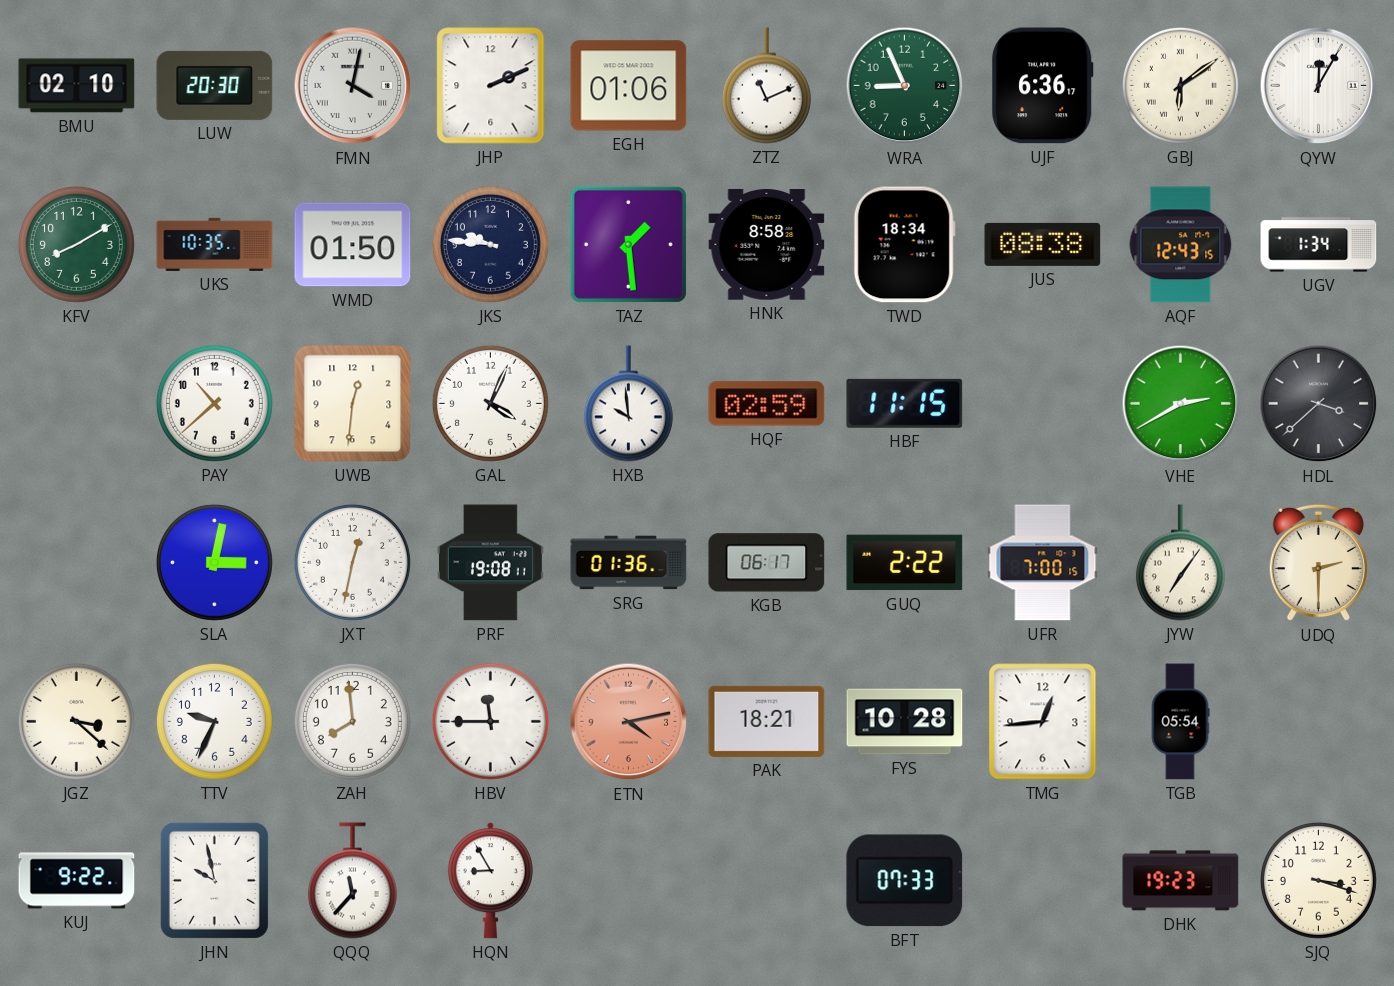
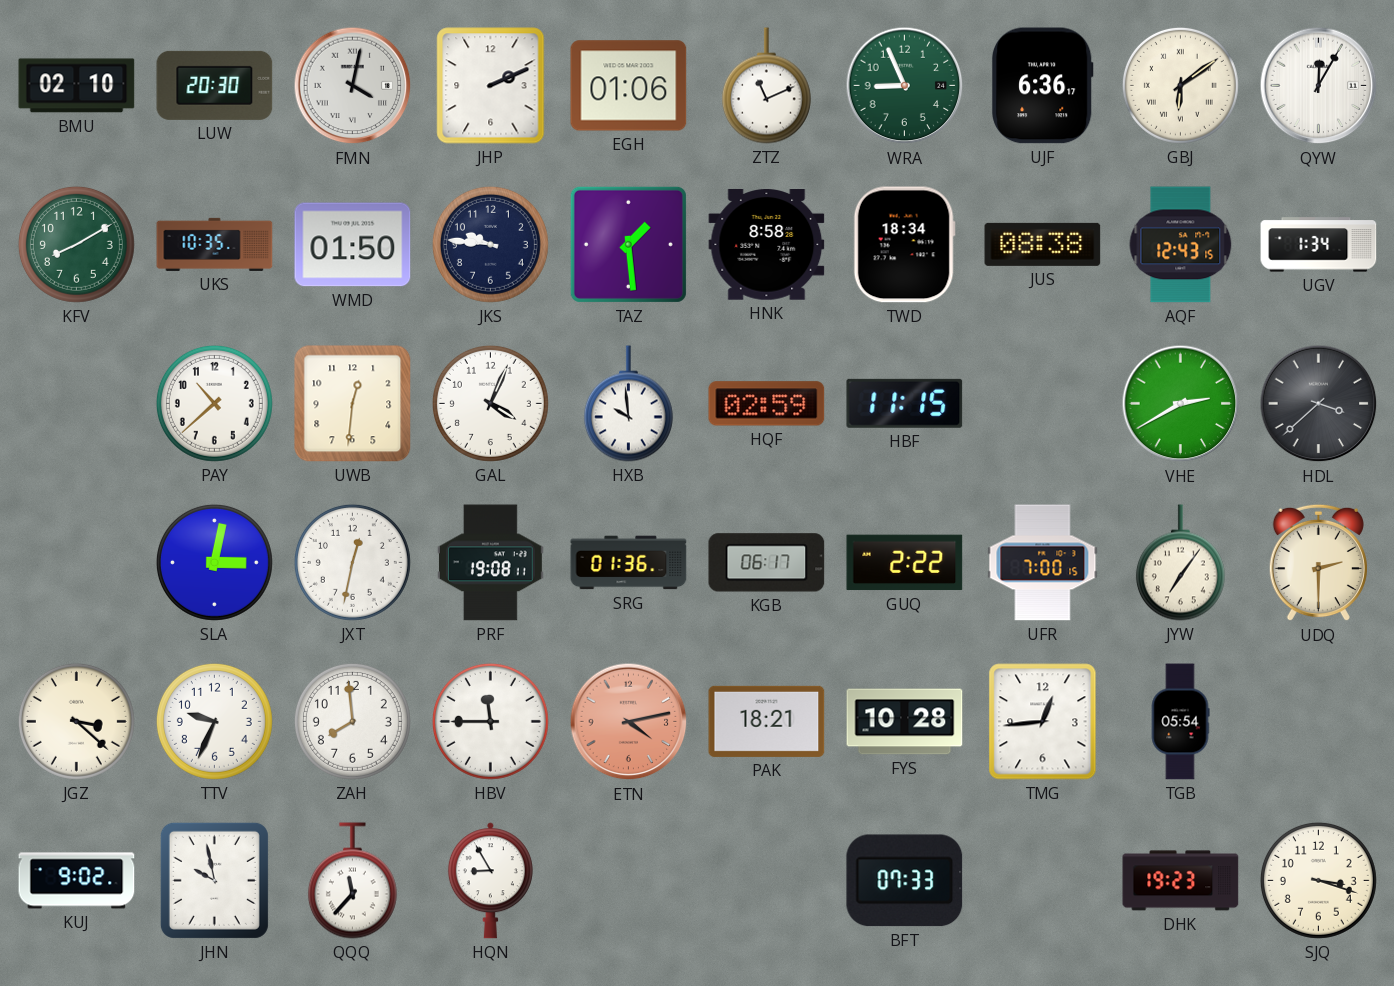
KUJ: 9:22 -> 9:02
